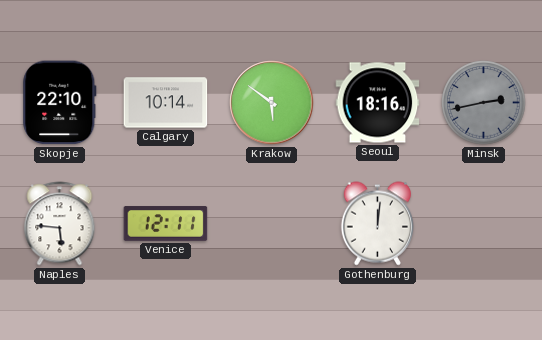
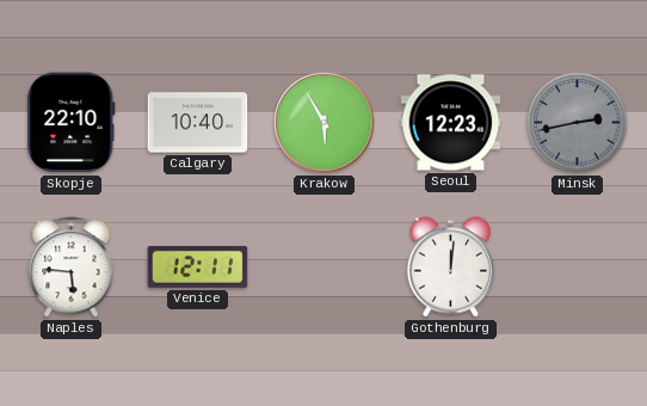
Calgary: 10:14 -> 10:40
Krakow: 5:51 -> 5:55
Seoul: 18:16 -> 12:23
